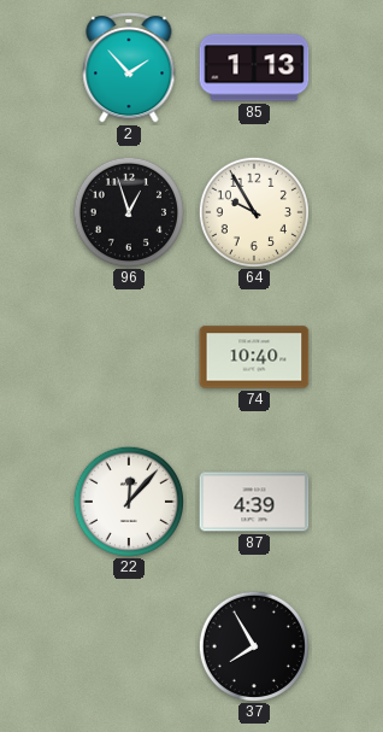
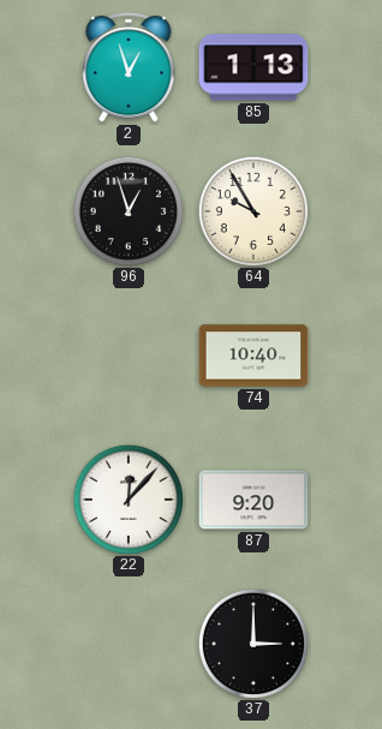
2: 1:53 -> 12:57
87: 4:39 -> 9:20
37: 7:55 -> 3:00
